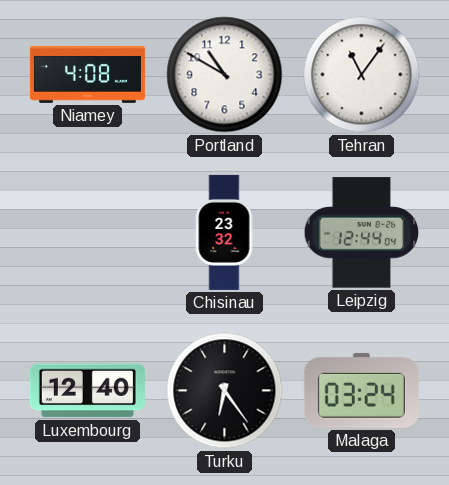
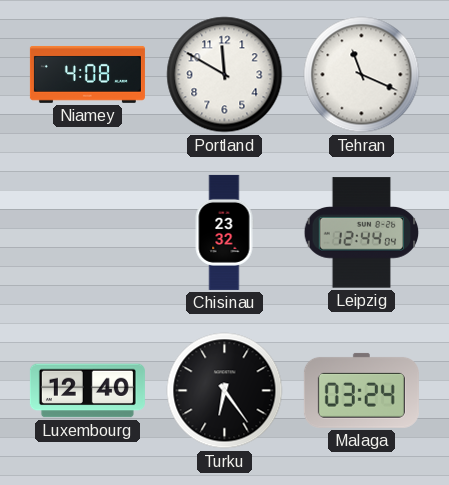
Portland: 10:50 -> 11:50
Tehran: 11:06 -> 11:19
